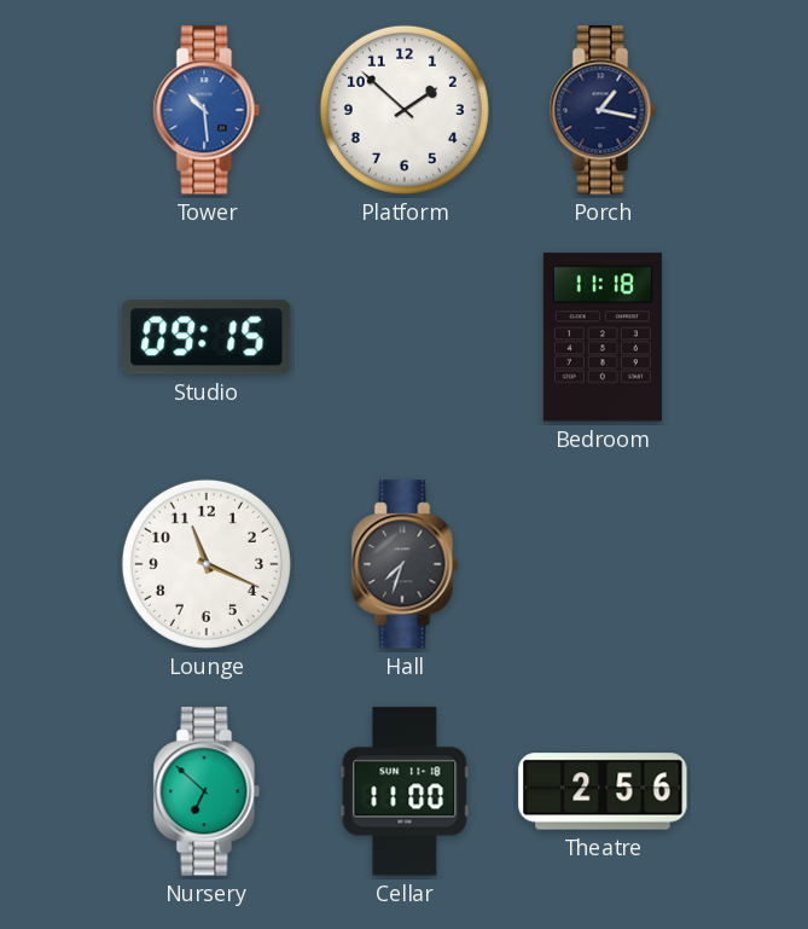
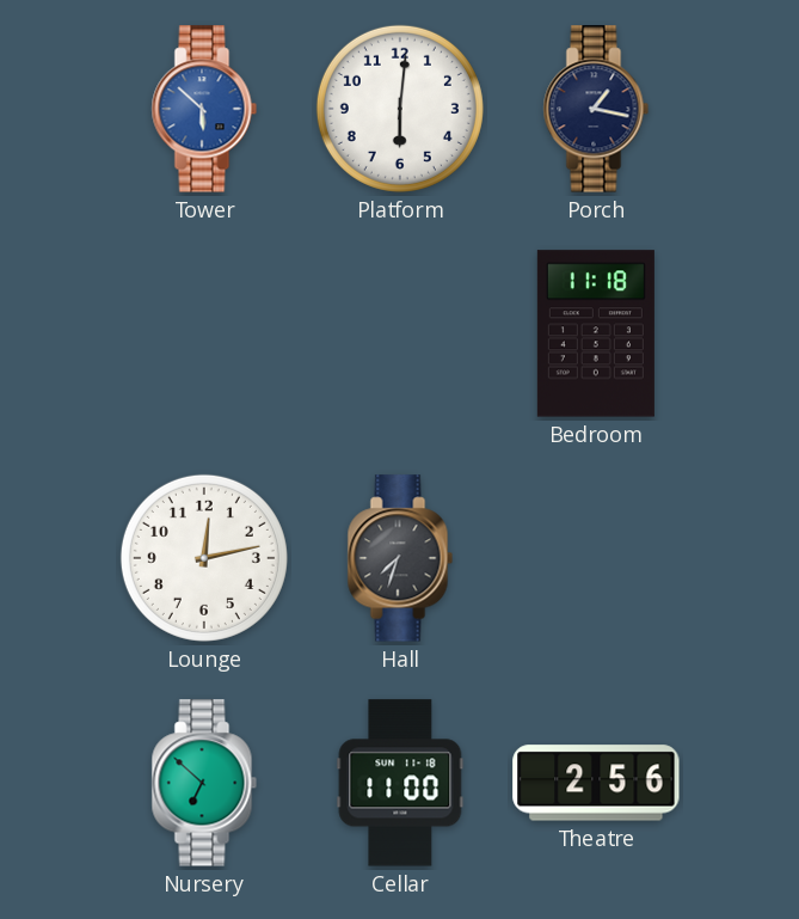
Tower: 10:29 -> 5:52
Platform: 1:52 -> 6:01
Studio: 09:15 -> none
Lounge: 11:19 -> 12:13
